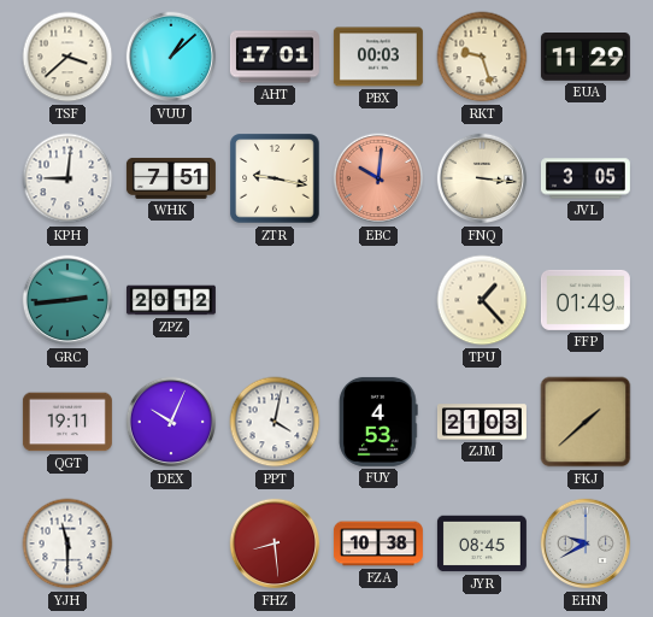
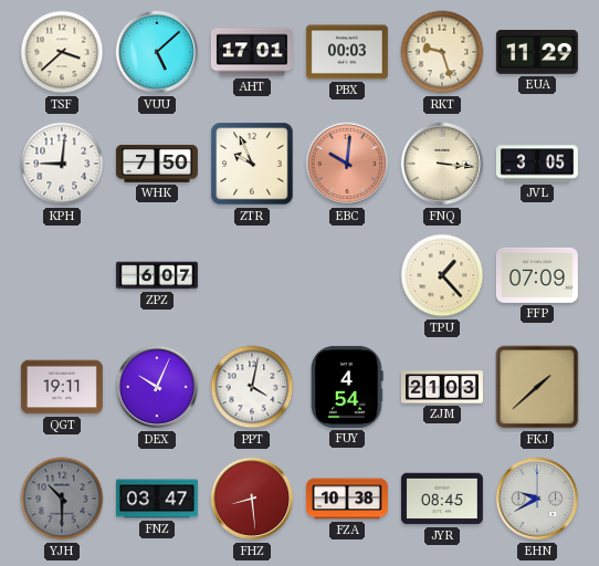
VUU: 1:08 -> 5:08
WHK: 7:51 -> 7:50
ZTR: 9:17 -> 9:56
GRC: 2:44 -> none
ZPZ: 20:12 -> 6:07
FFP: 01:49 -> 07:09
FUY: 4:53 -> 4:54
YJH: 11:30 -> 10:30
YJH dial: white -> grey
FNZ: none -> 03:47
